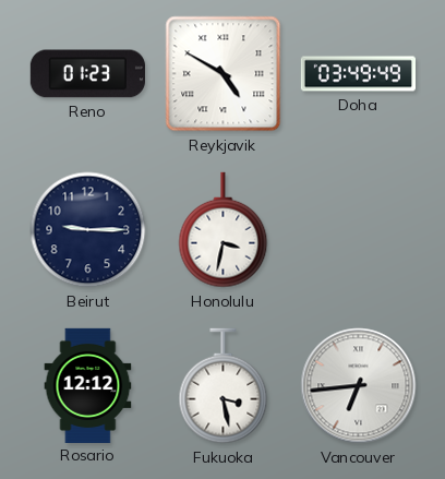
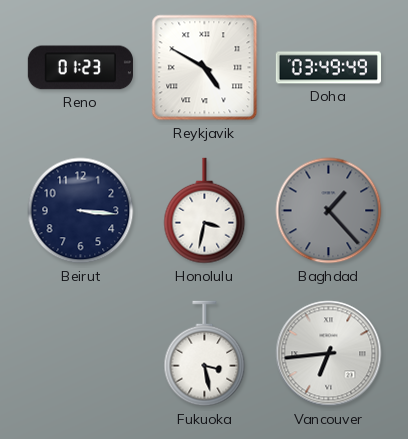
Beirut: 9:15 -> 3:16
Baghdad: none -> 1:23
Rosario: 12:12 -> none
